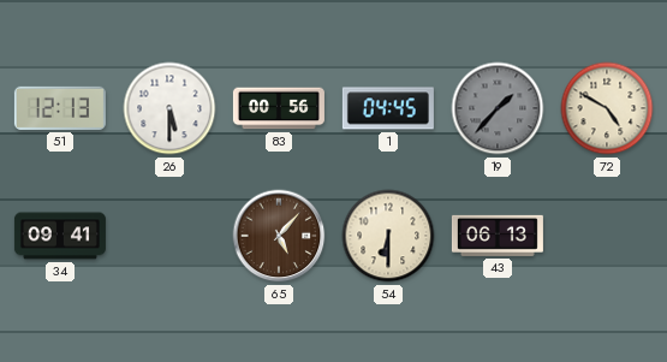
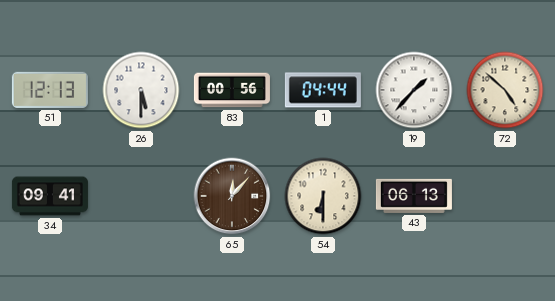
1: 04:45 -> 04:44
19 dial: grey -> white
72: 4:50 -> 4:52
65: 5:07 -> 12:07
